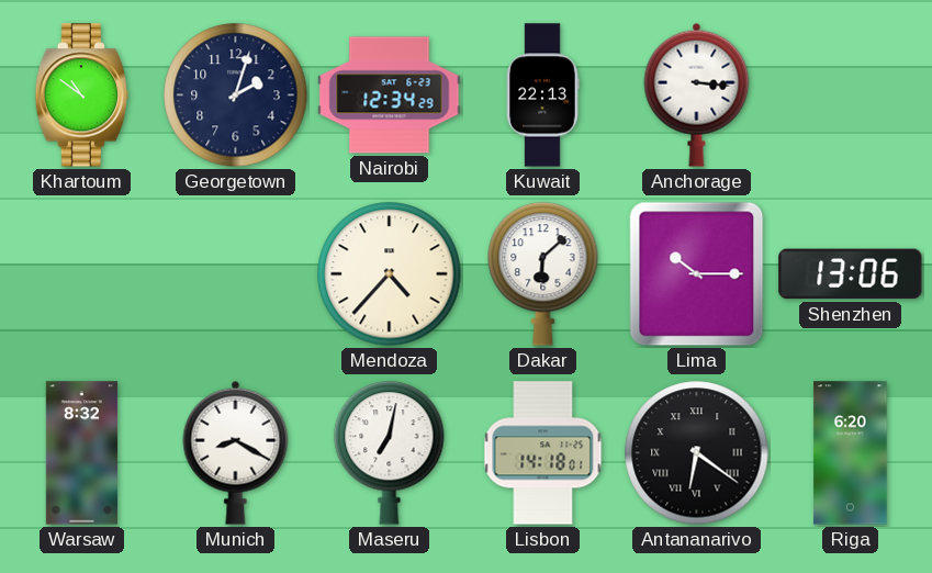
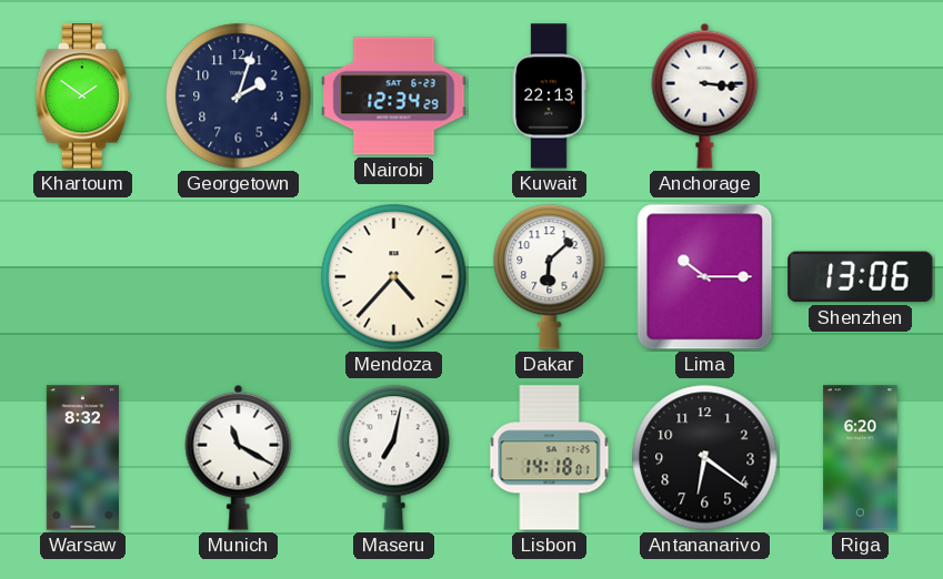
Khartoum: 10:51 -> 1:51
Munich: 8:20 -> 11:20
Antananarivo numerals: Roman -> Arabic
